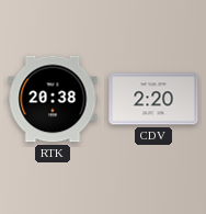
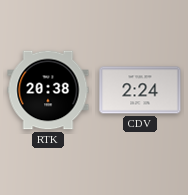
CDV: 2:20 -> 2:24
